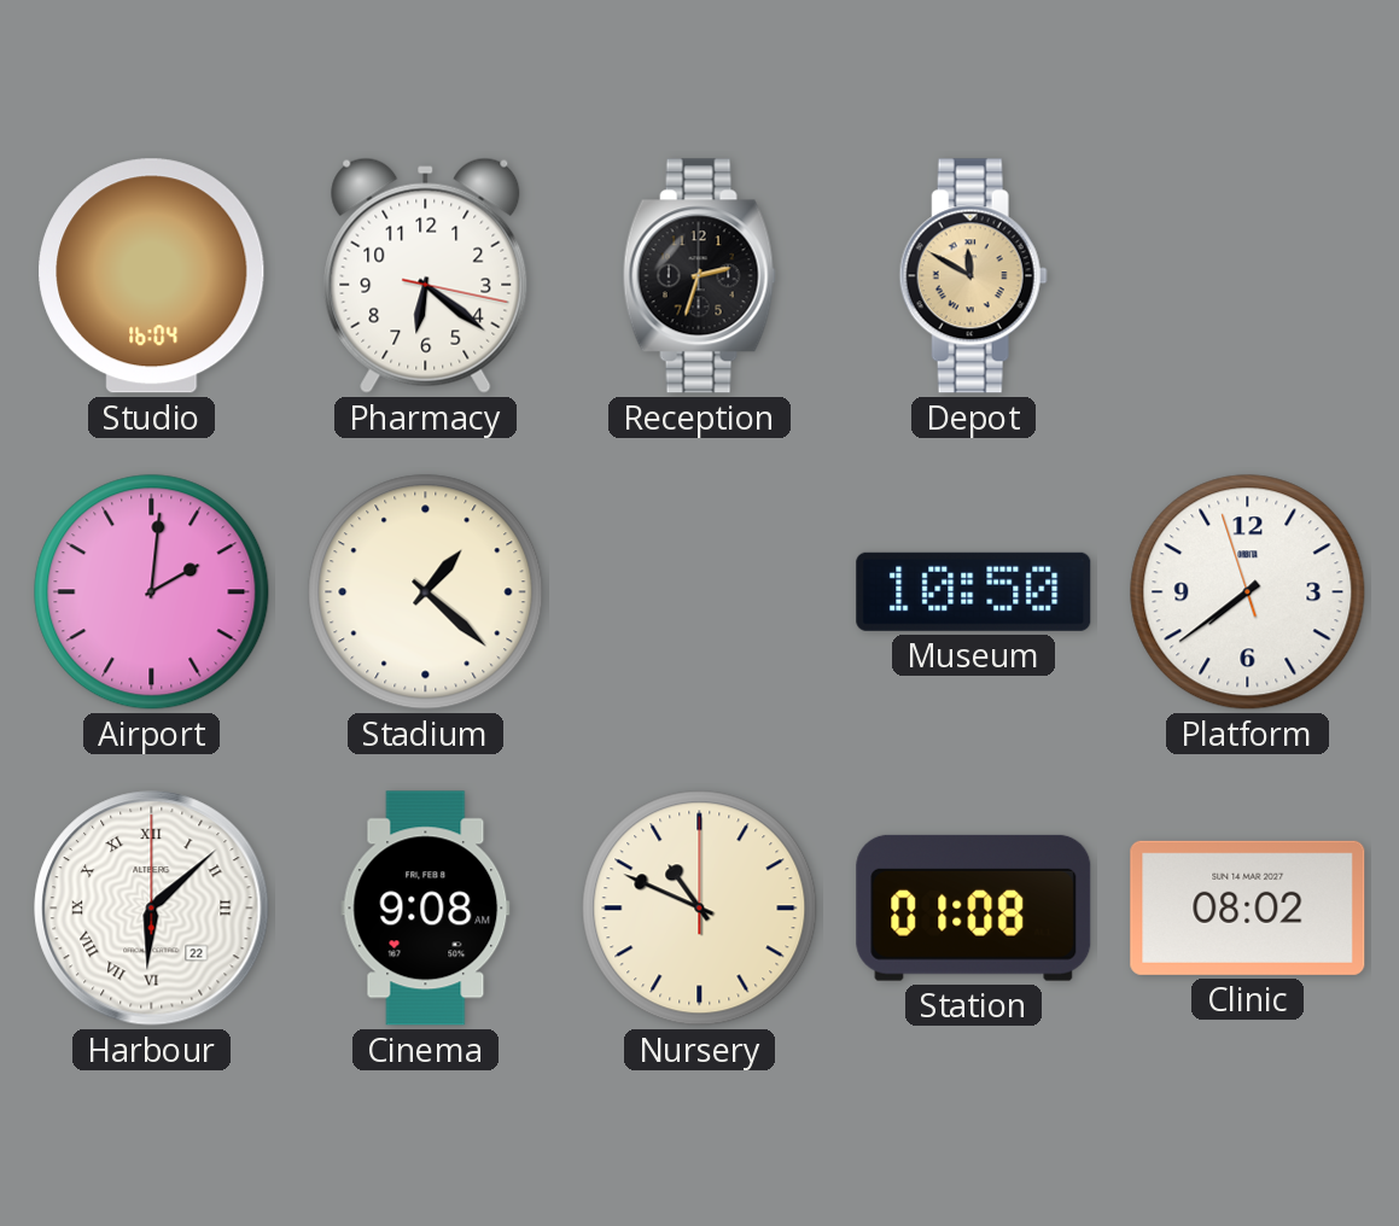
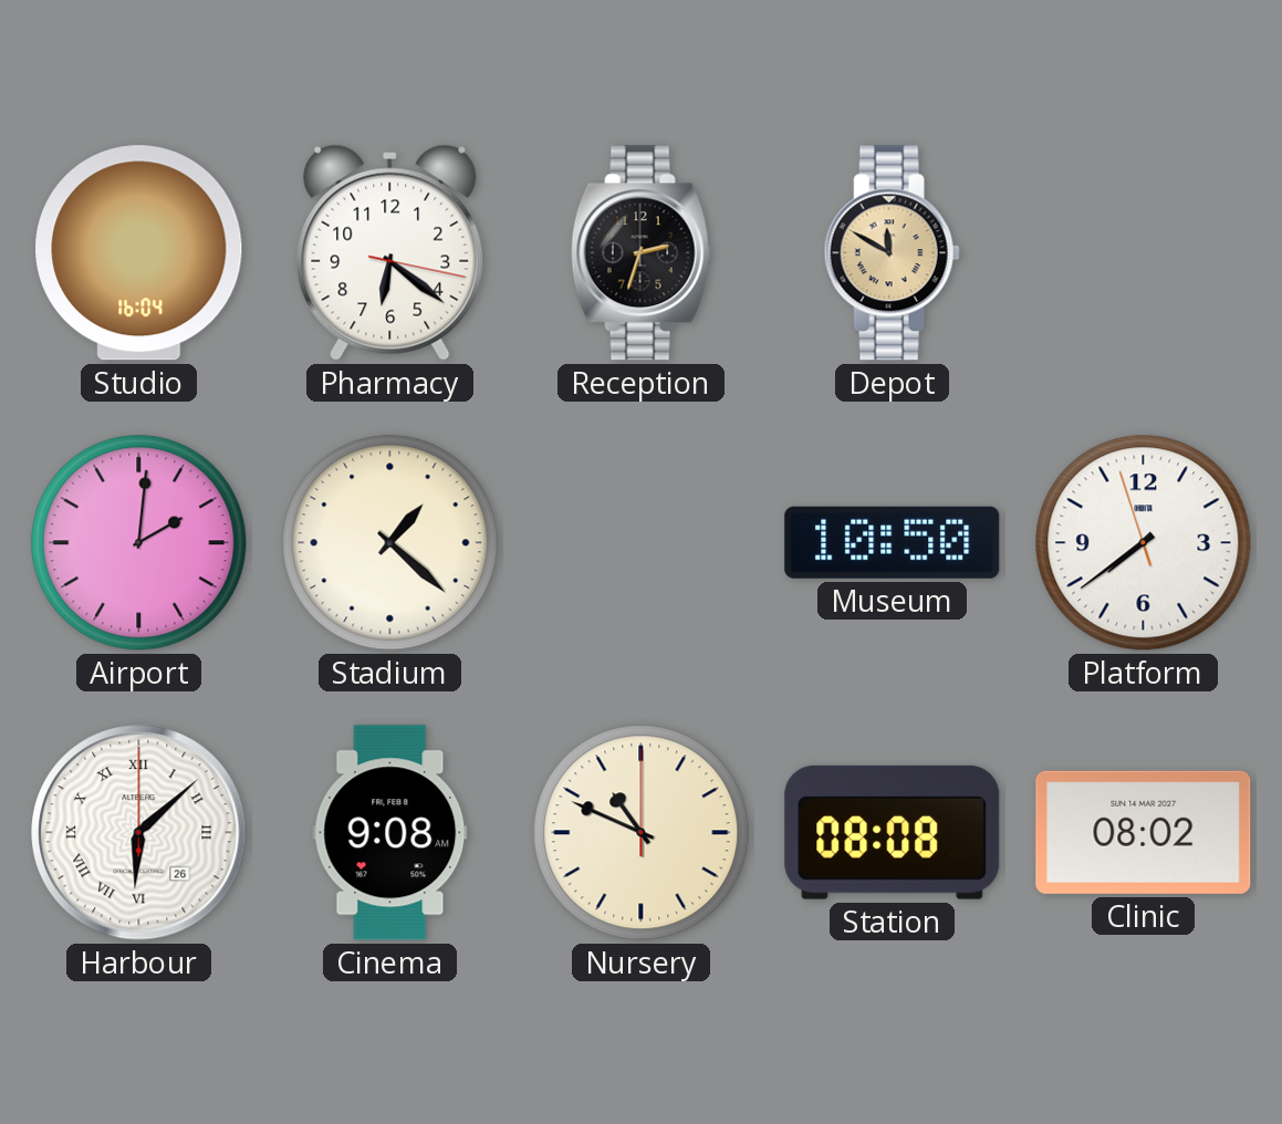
Harbour date: 22 -> 26
Station: 01:08 -> 08:08
